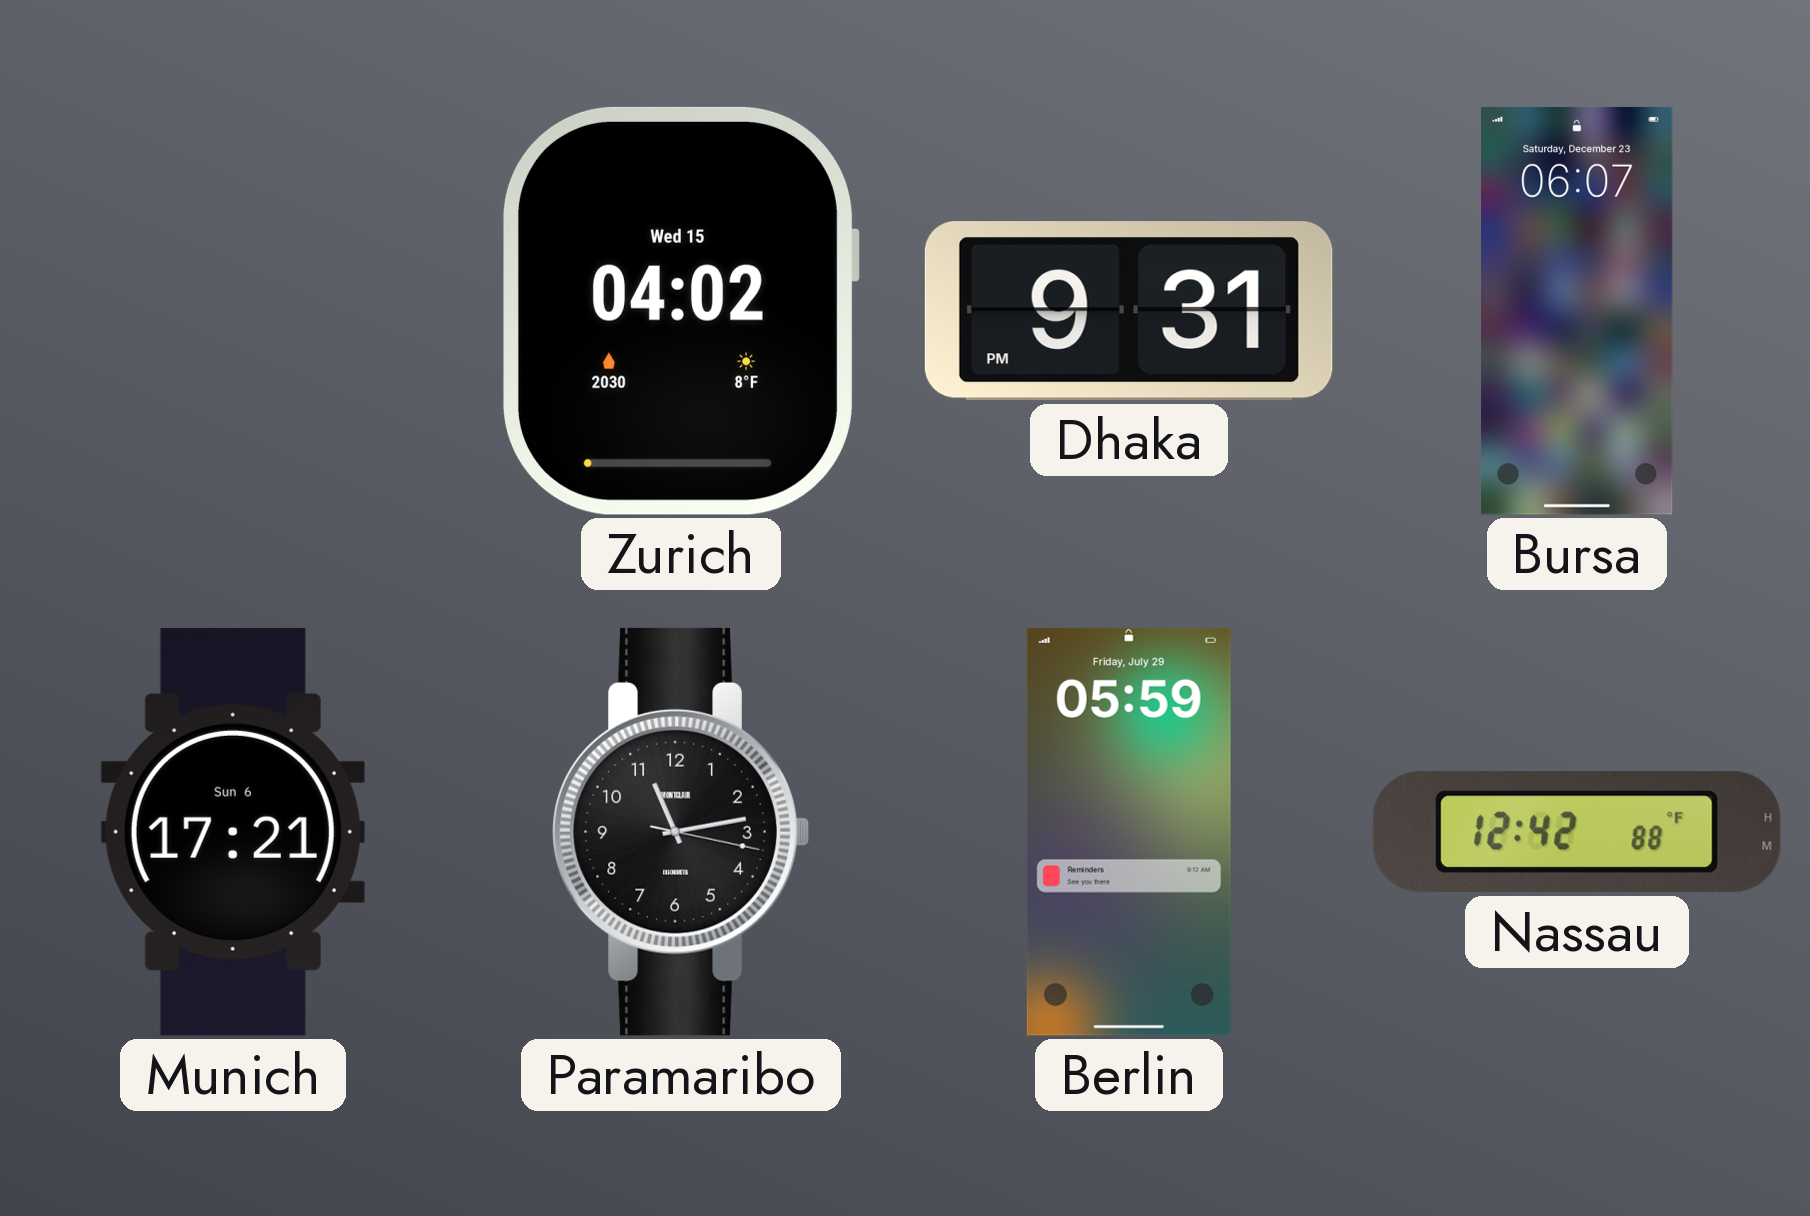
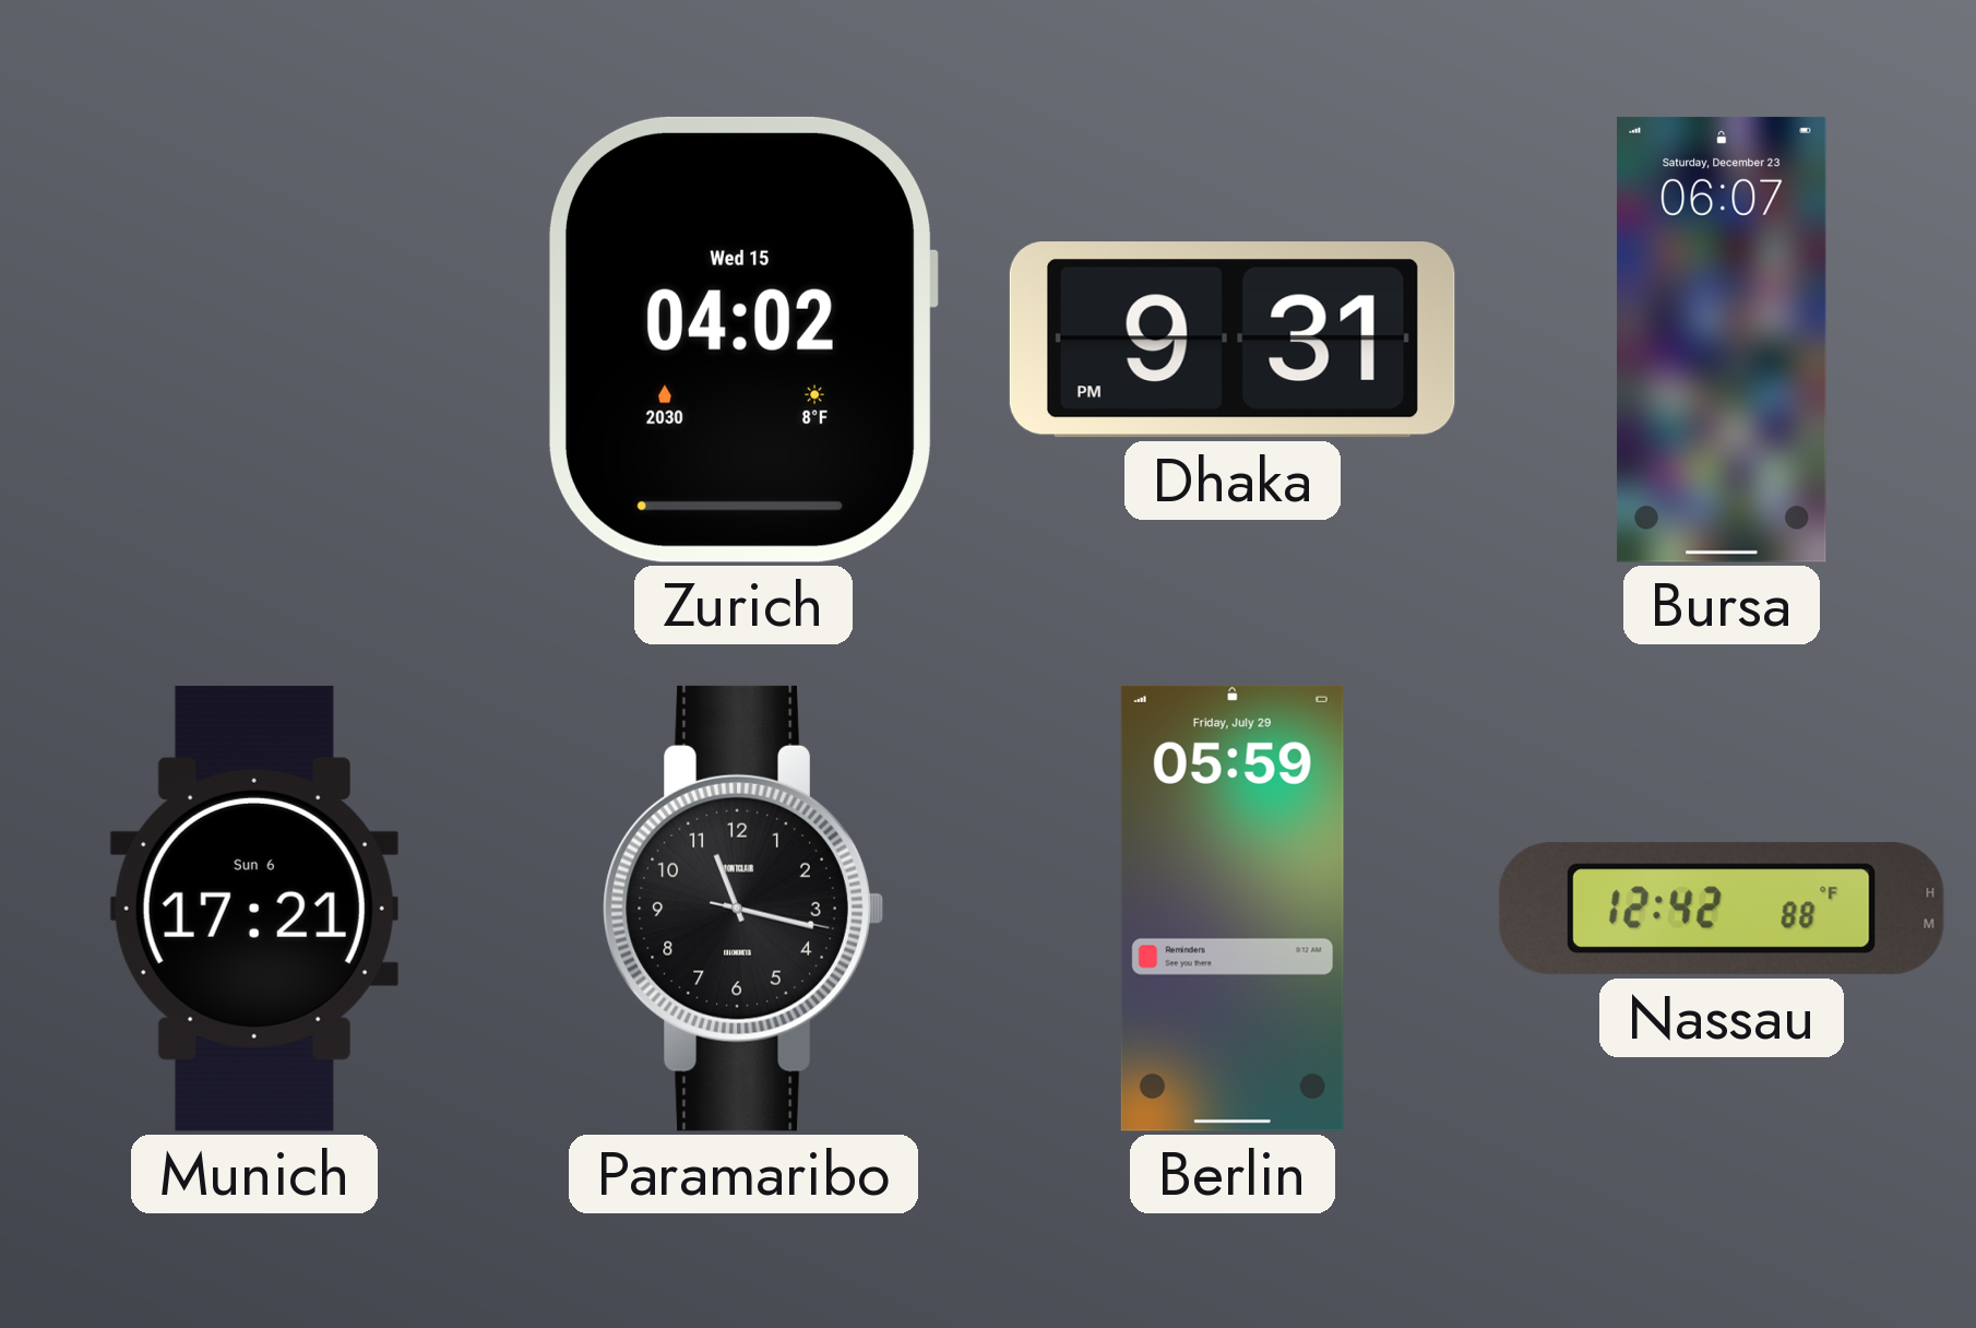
Paramaribo: 11:13 -> 11:17
